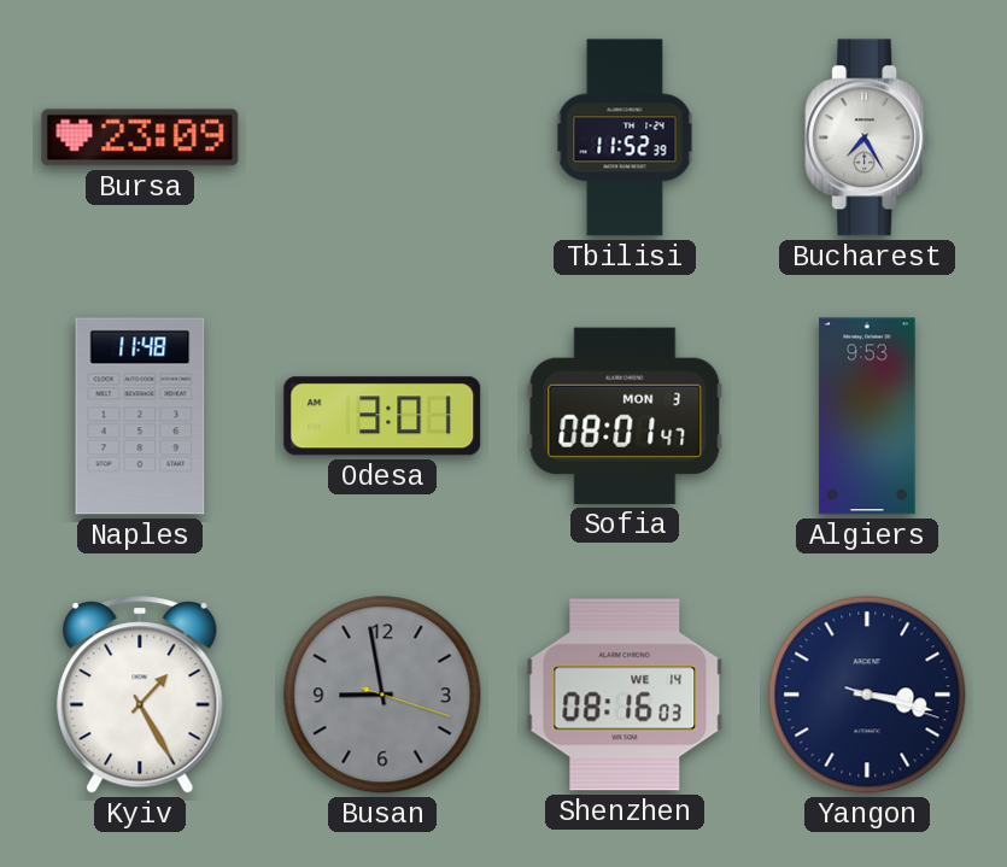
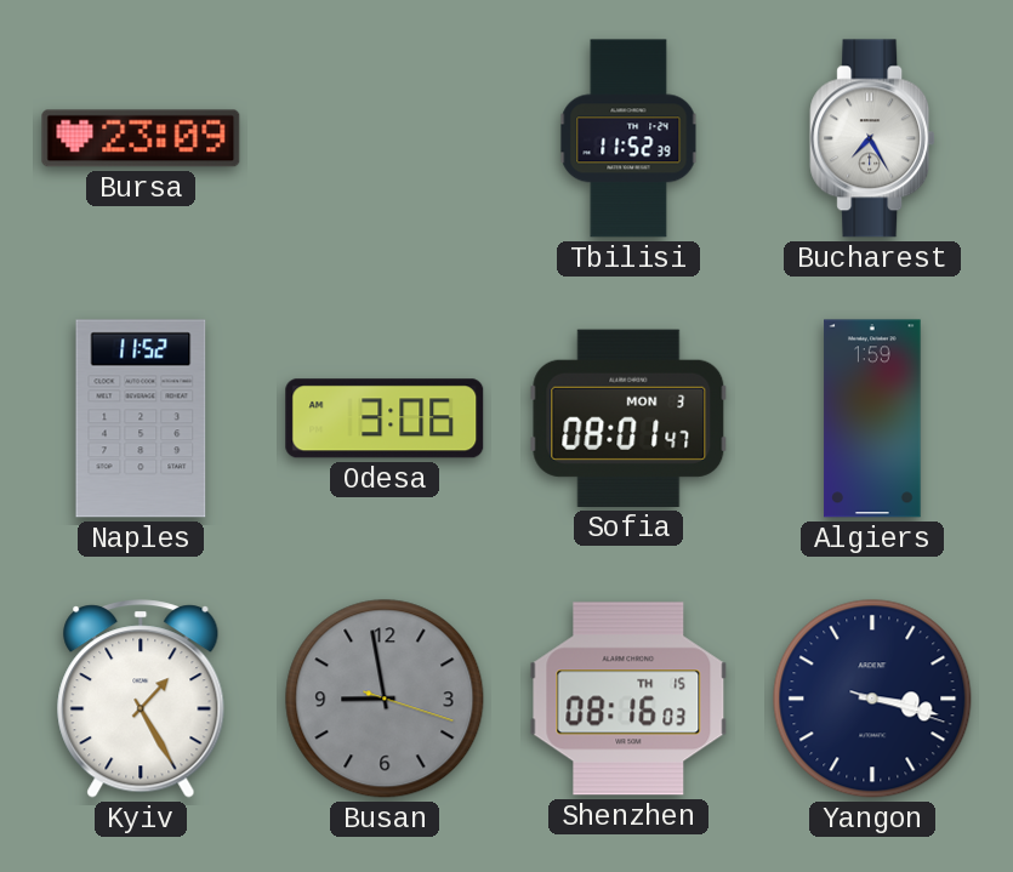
Naples: 11:48 -> 11:52
Odesa: 3:01 -> 3:06
Algiers: 9:53 -> 1:59
Shenzhen date: WE 14 -> TH 15
